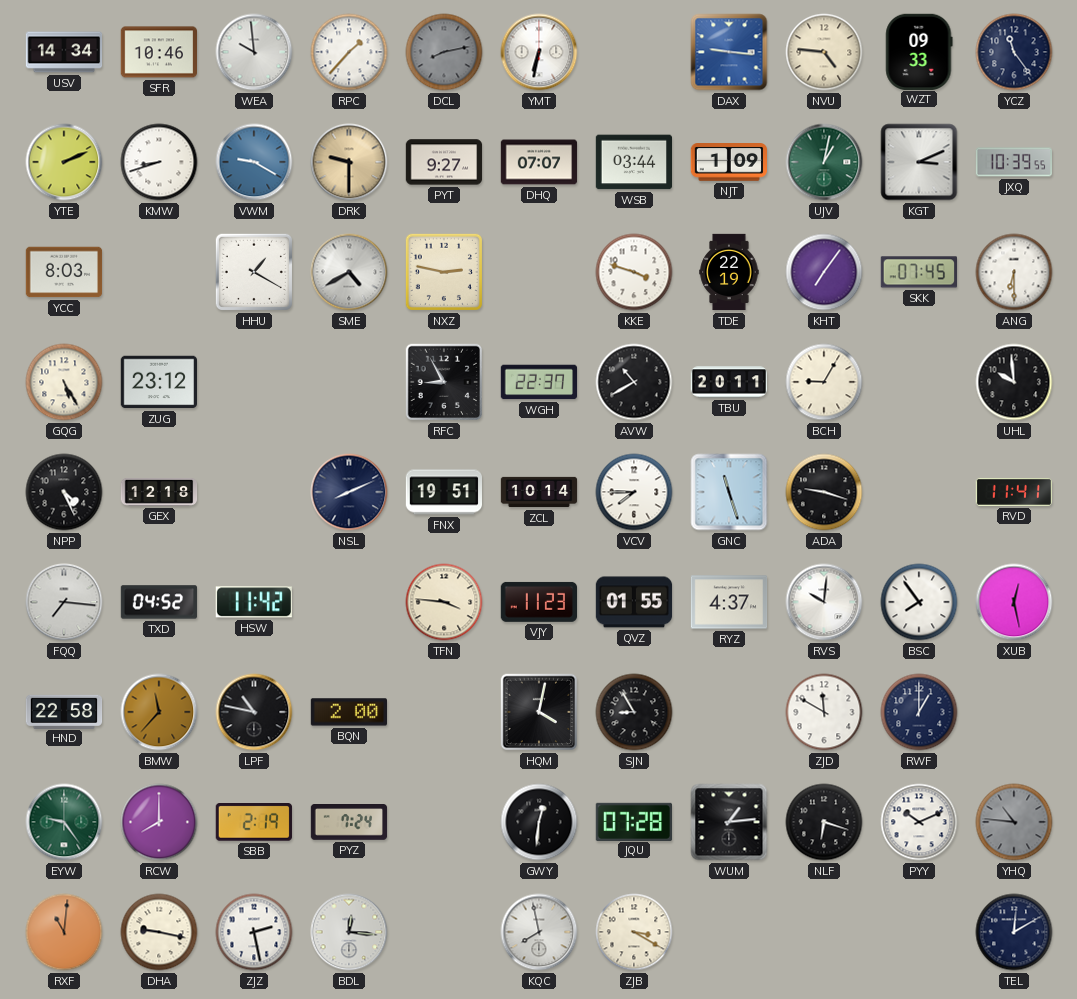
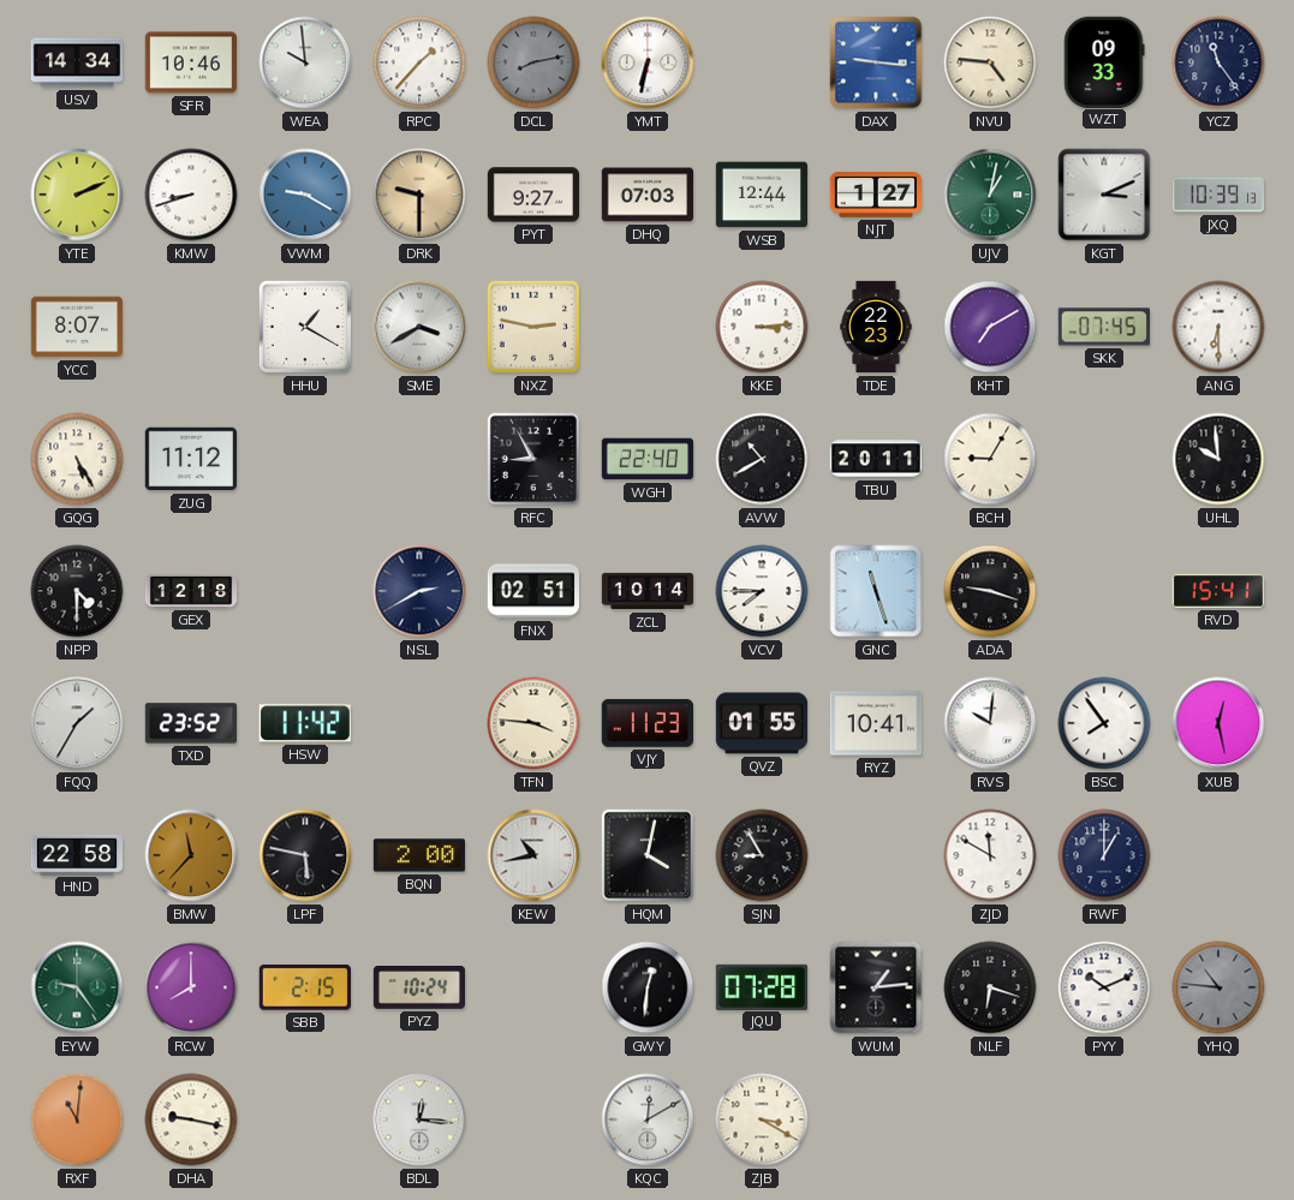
DHQ: 07:07 -> 07:03
WSB: 03:44 -> 12:44
NJT: 1:09 -> 1:27
JXQ: 10:39:55 -> 10:39:13
YCC: 8:03 -> 8:07
SME: 4:40 -> 3:40
KKE: 3:48 -> 3:14
TDE: 22:19 -> 22:23
KHT: 7:06 -> 7:10
ZUG: 23:12 -> 11:12
WGH: 22:37 -> 22:40
NPP: 4:26 -> 4:30
NSL: 8:11 -> 2:40
FNX: 19:51 -> 02:51
RVD: 11:41 -> 15:41
FQQ: 7:16 -> 1:35
TXD: 04:52 -> 23:52
RYZ: 4:37 -> 10:41
LPF: 10:47 -> 5:47
KEW: none -> 10:43
SBB: 2:19 -> 2:15
PYZ: 7:24 -> 10:24
ZJZ: 2:28 -> none
KQC: 7:58 -> 12:10
TEL: 12:10 -> none
